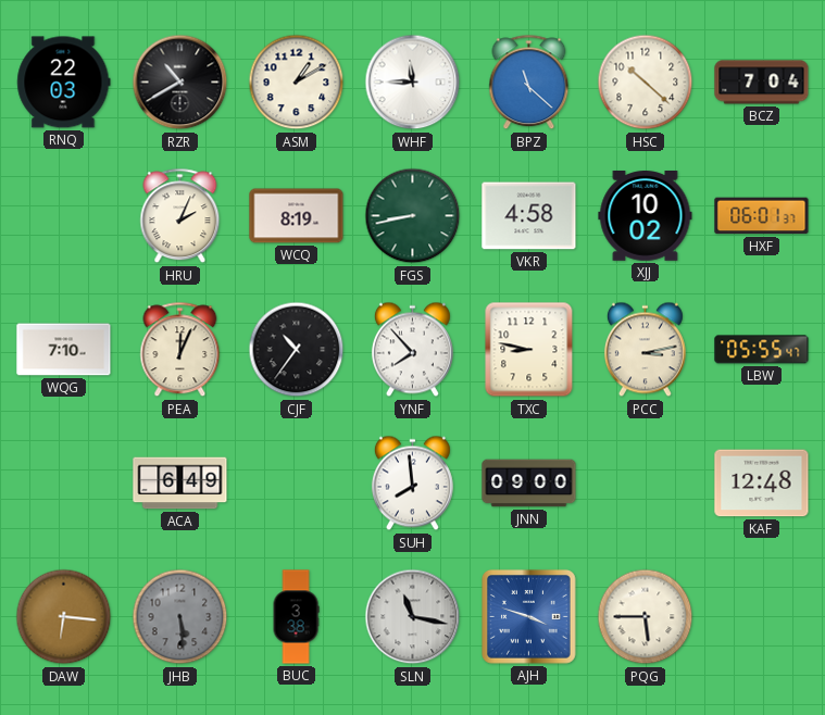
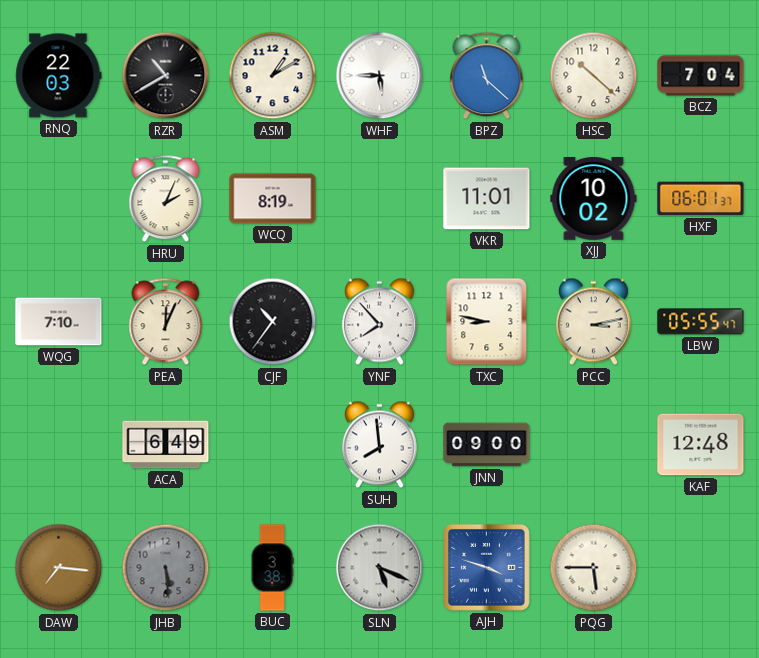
WHF: 11:45 -> 5:45
FGS: 8:43 -> none
VKR: 4:58 -> 11:01
DAW: 6:16 -> 7:16
SLN: 11:17 -> 5:19
